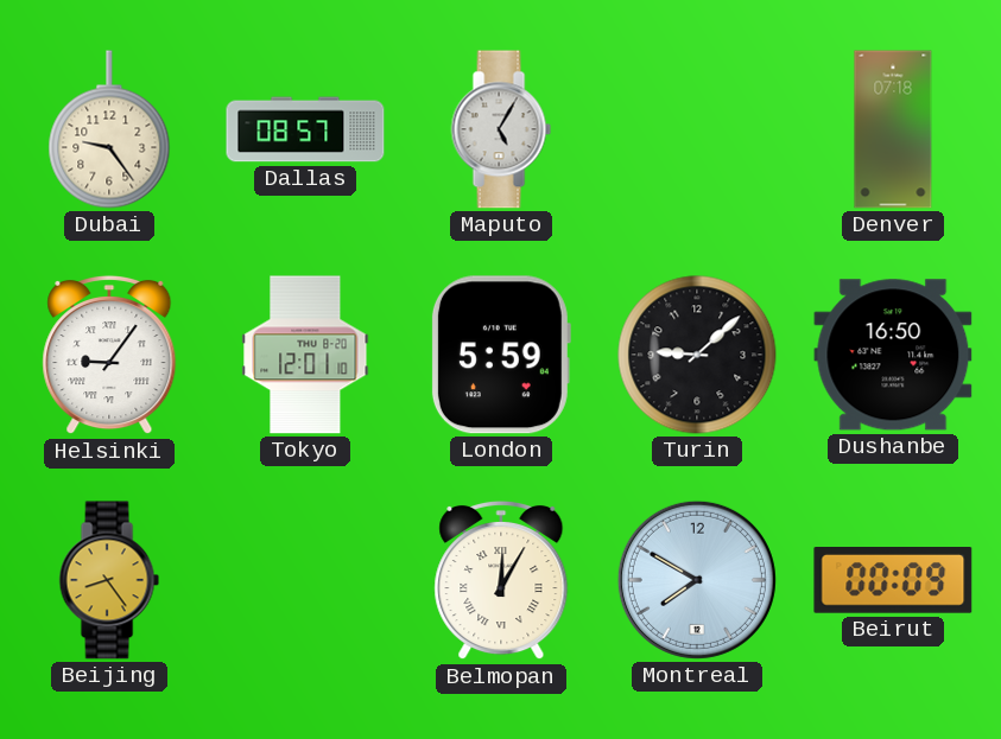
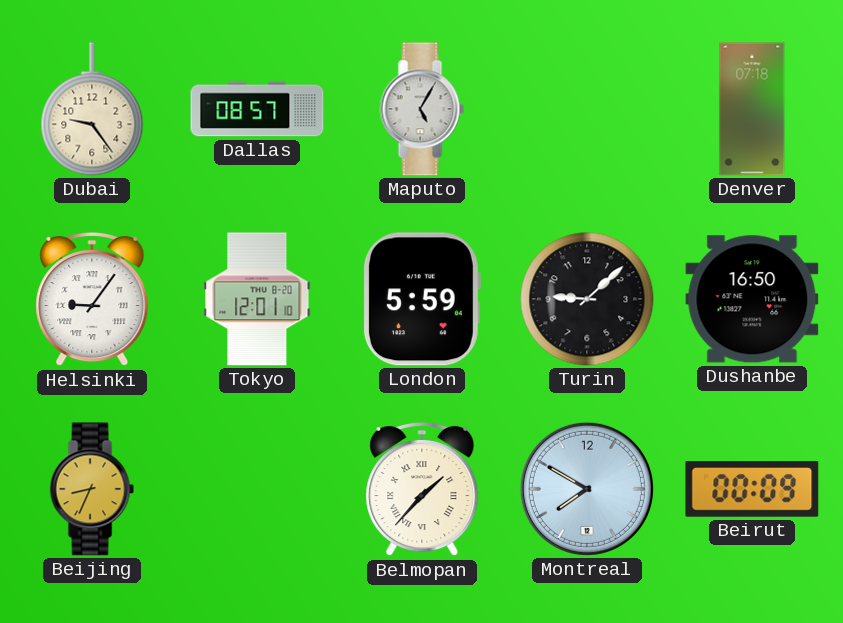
Beijing: 8:24 -> 8:34
Belmopan: 12:05 -> 1:37
